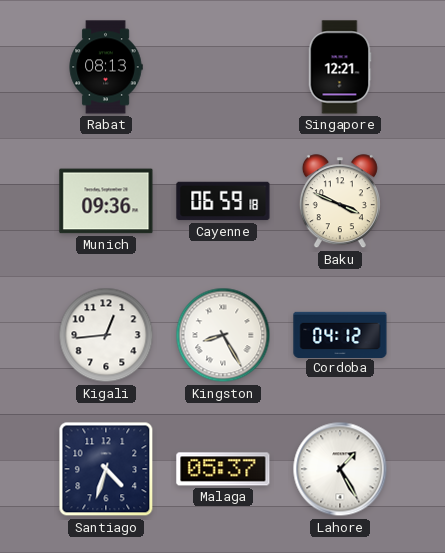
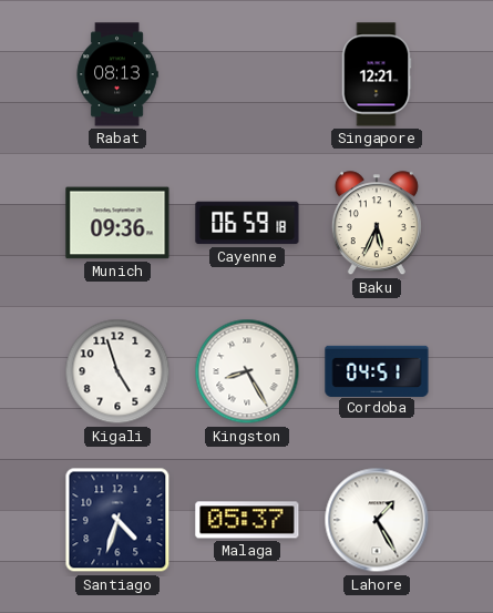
Baku: 3:49 -> 5:34
Kigali: 12:44 -> 4:57
Cordoba: 04:12 -> 04:51
